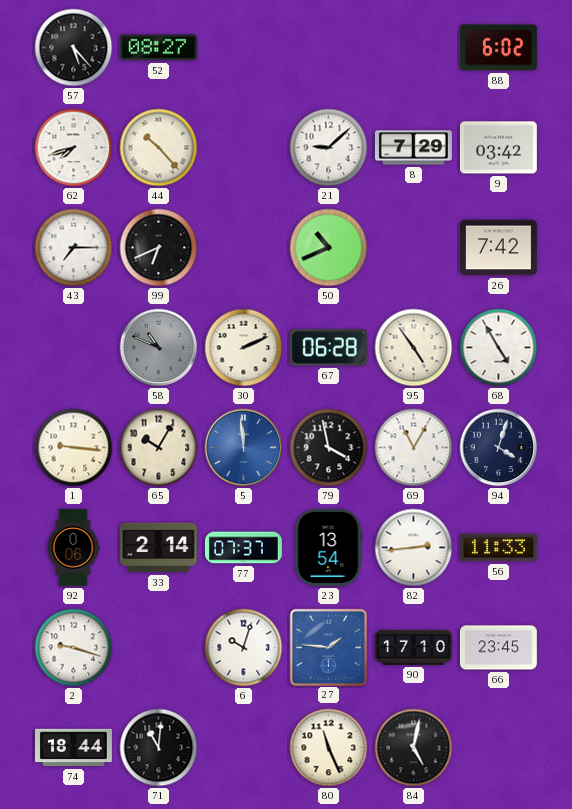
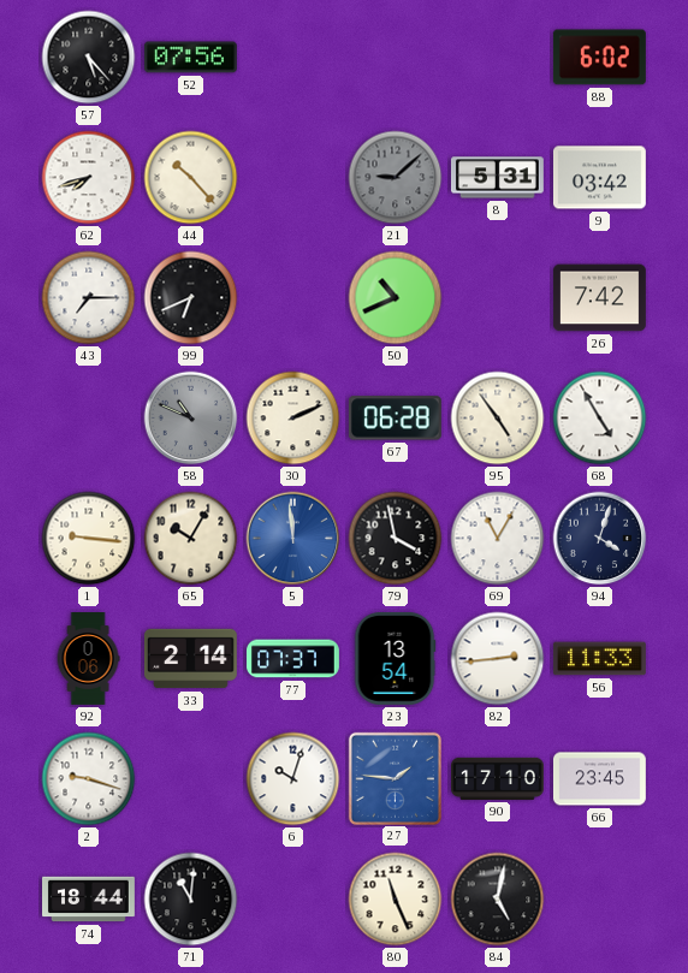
52: 08:27 -> 07:56
21 dial: white -> grey
8: 7:29 -> 5:31
